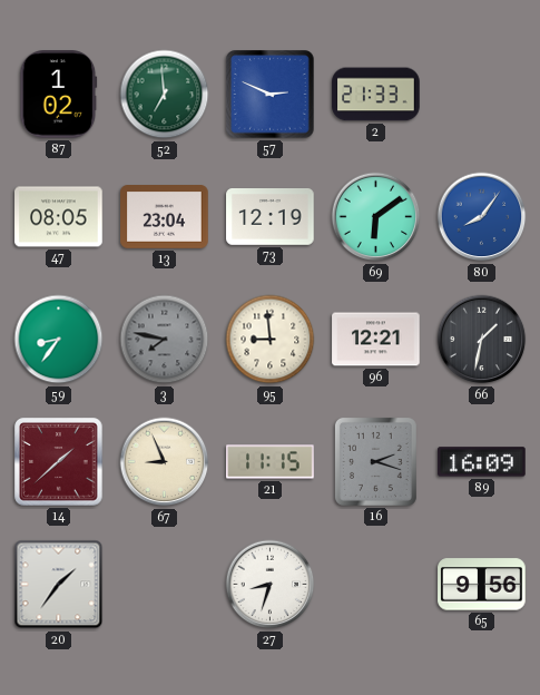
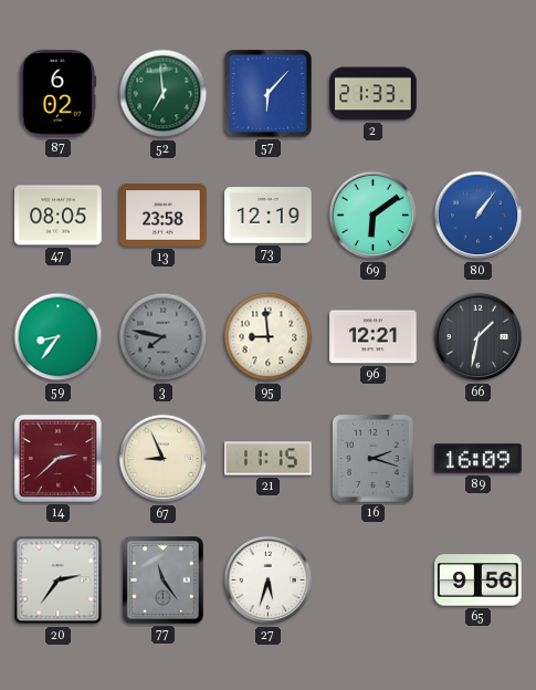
87: 1:02 -> 6:02
57: 2:49 -> 6:07
13: 23:04 -> 23:58
80: 8:06 -> 1:06
14: 1:38 -> 2:38
20: 1:36 -> 2:36
77: none -> 11:24
27: 8:33 -> 5:33
